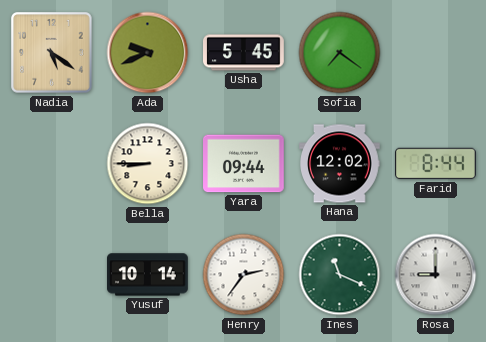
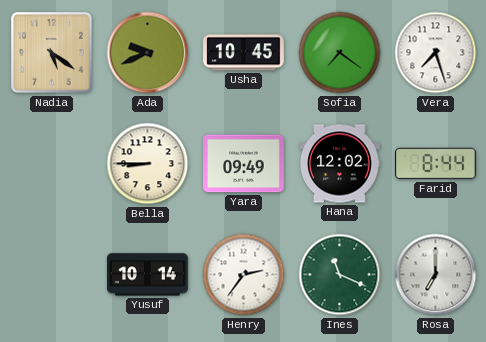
Usha: 5:45 -> 10:45
Vera: none -> 7:27
Yara: 09:44 -> 09:49
Rosa: 9:00 -> 7:00
